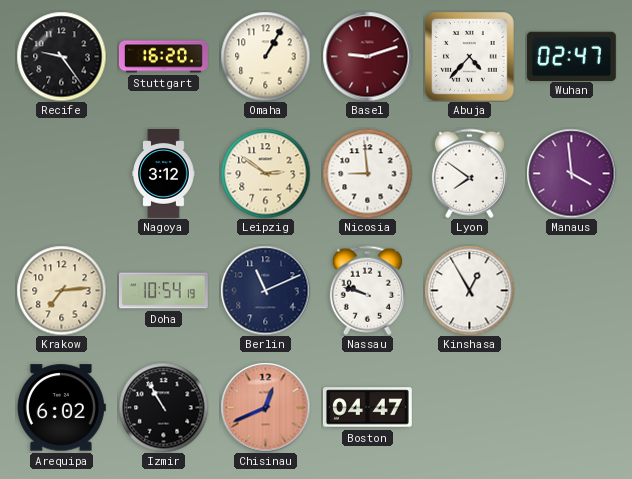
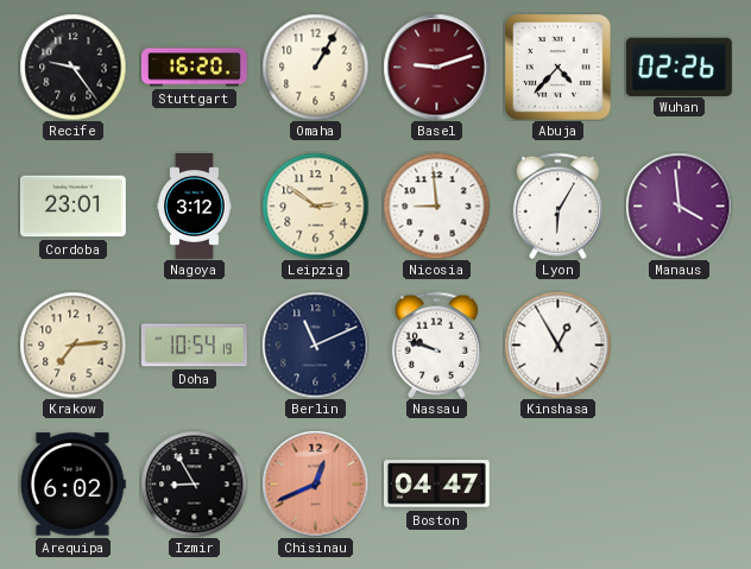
Wuhan: 02:47 -> 02:26
Cordoba: none -> 23:01
Lyon: 7:51 -> 6:05
Izmir: 10:55 -> 8:55
